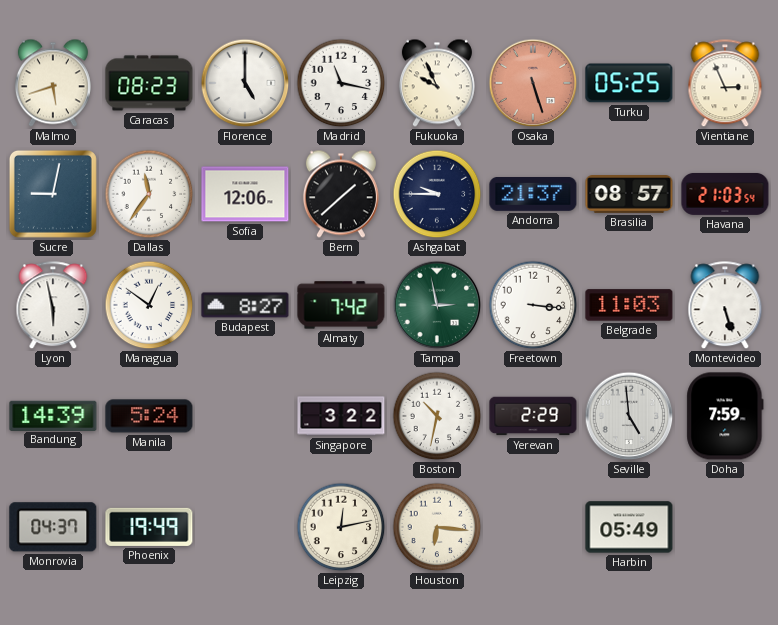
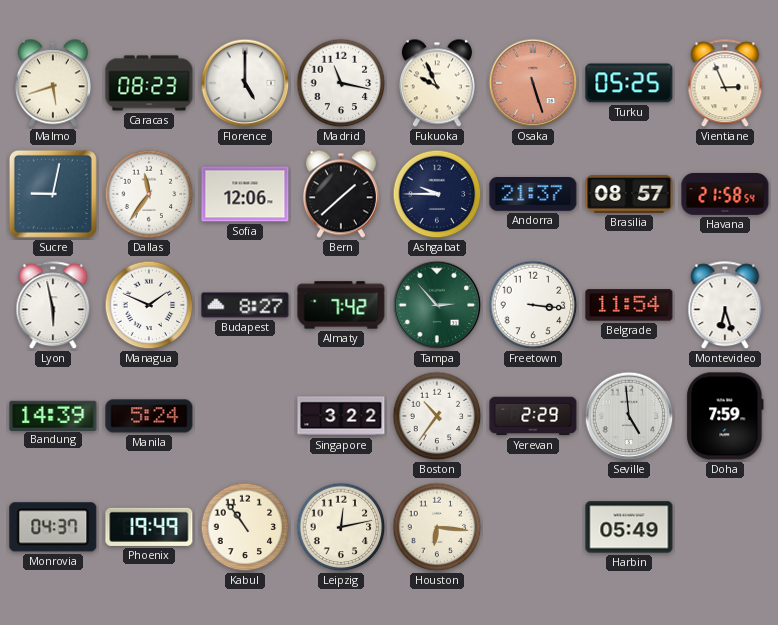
Havana: 21:03 -> 21:58
Managua: 12:51 -> 1:49
Tampa: 2:58 -> 2:53
Belgrade: 11:03 -> 11:54
Montevideo: 5:27 -> 6:27
Boston: 10:32 -> 10:36
Kabul: none -> 10:54
